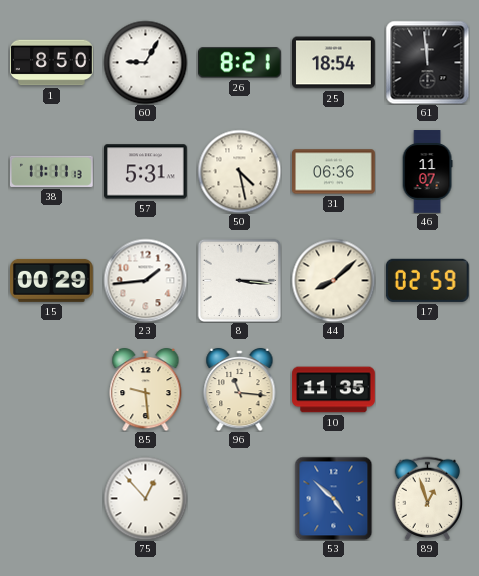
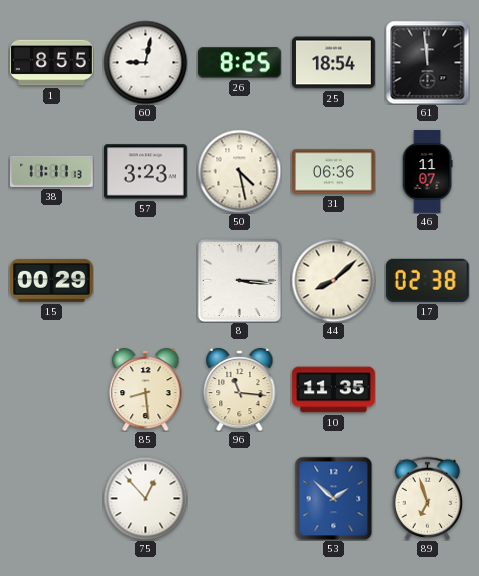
1: 8:50 -> 8:55
60: 9:05 -> 9:02
26: 8:21 -> 8:25
57: 5:31 -> 3:23
23: 1:44 -> none
17: 02:59 -> 02:38
85: 9:29 -> 8:29
53: 4:52 -> 1:52
89: 12:57 -> 6:57
